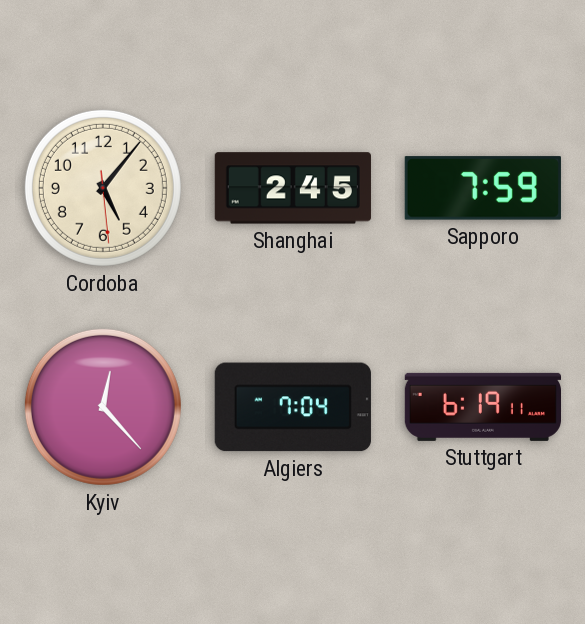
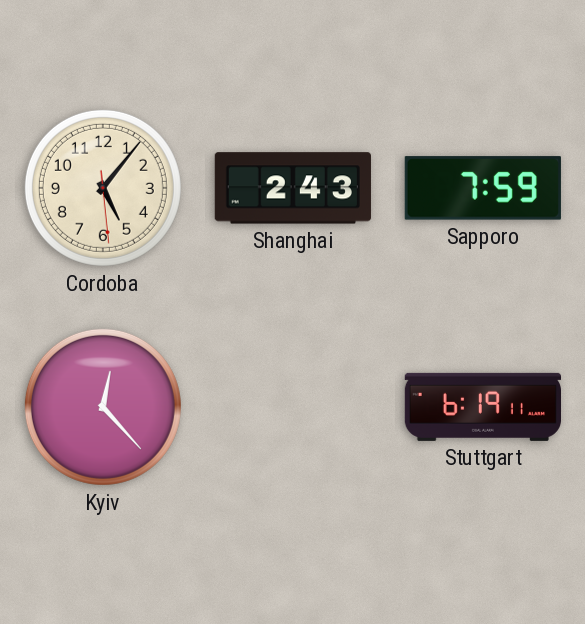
Shanghai: 2:45 -> 2:43
Algiers: 7:04 -> none
